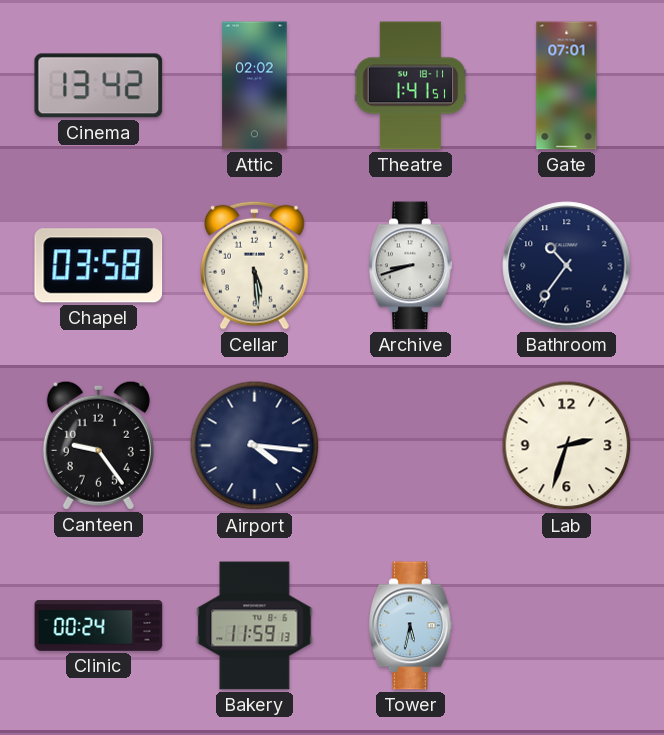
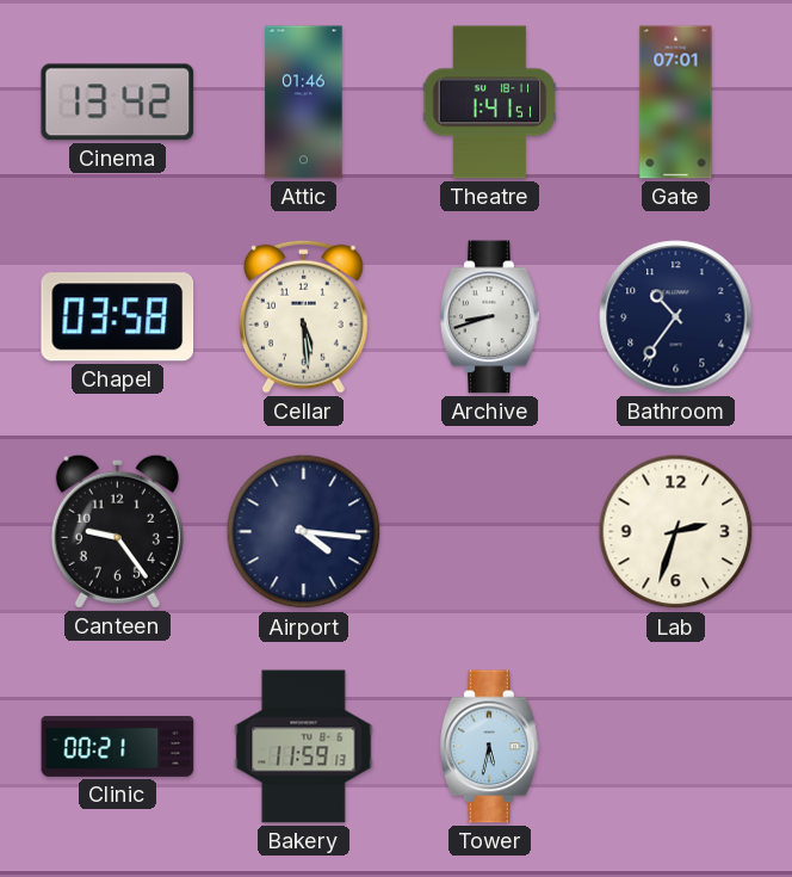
Attic: 02:02 -> 01:46
Clinic: 00:24 -> 00:21
